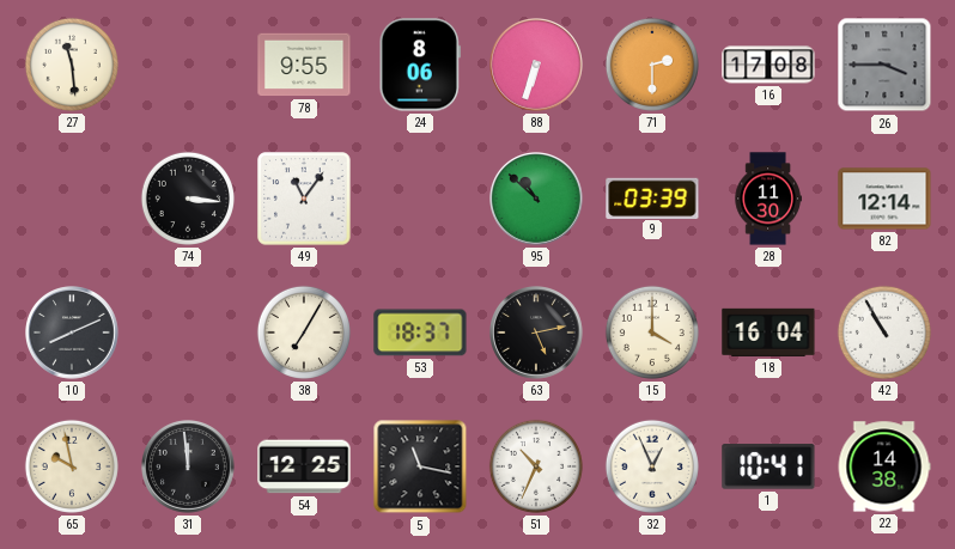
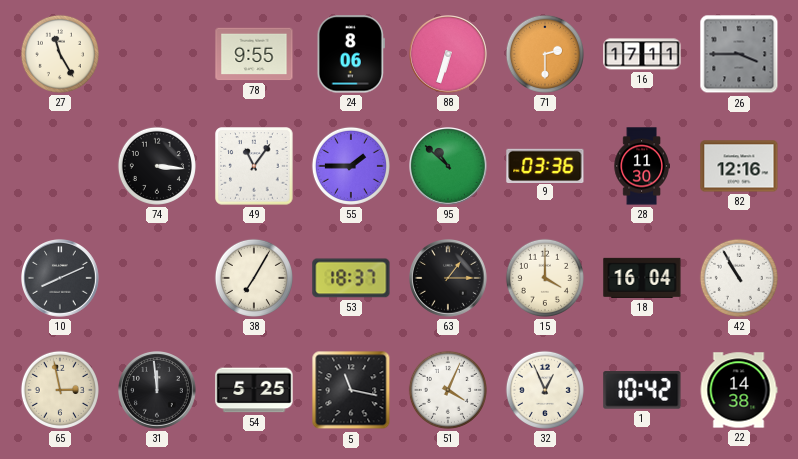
27: 11:29 -> 11:25
16: 17:08 -> 17:11
55: none -> 1:45
9: 03:39 -> 03:36
82: 12:14 -> 12:16
63: 5:13 -> 1:15
65: 9:58 -> 2:58
54: 12:25 -> 5:25
51: 10:34 -> 4:04
1: 10:41 -> 10:42
